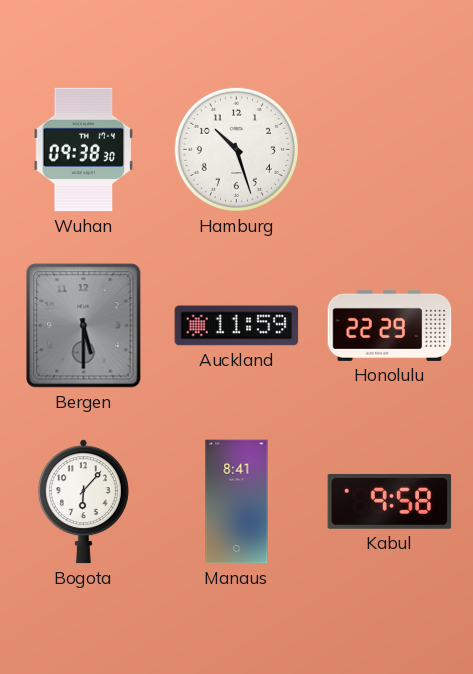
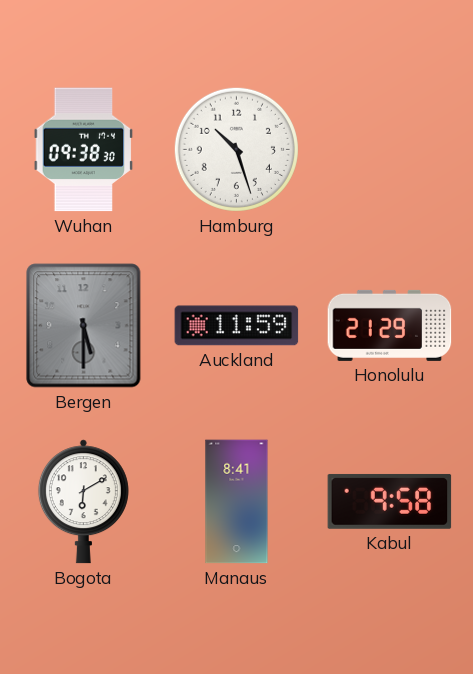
Honolulu: 22:29 -> 21:29
Bogota: 6:07 -> 6:10
